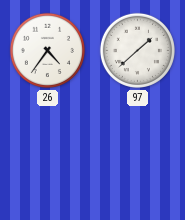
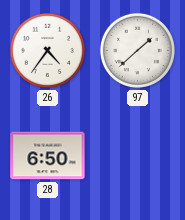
28: none -> 6:50
